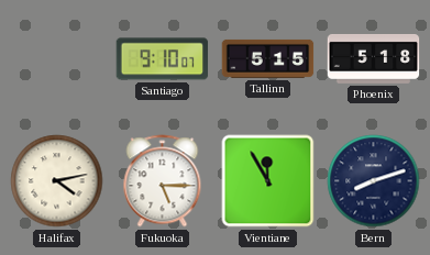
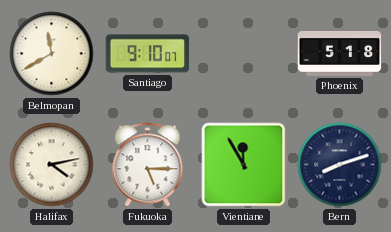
Belmopan: none -> 11:40
Tallinn: 5:15 -> none
